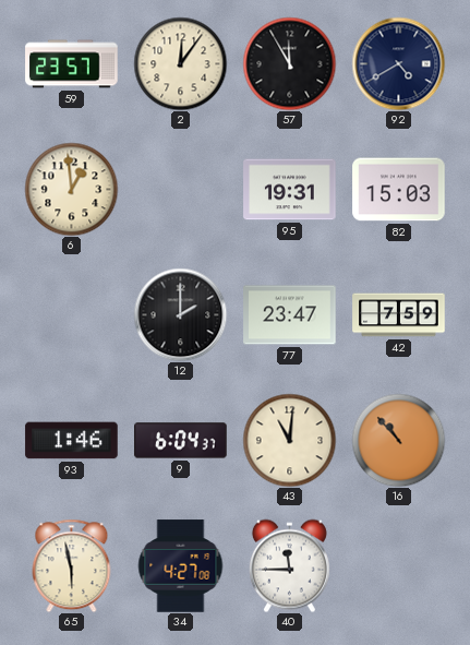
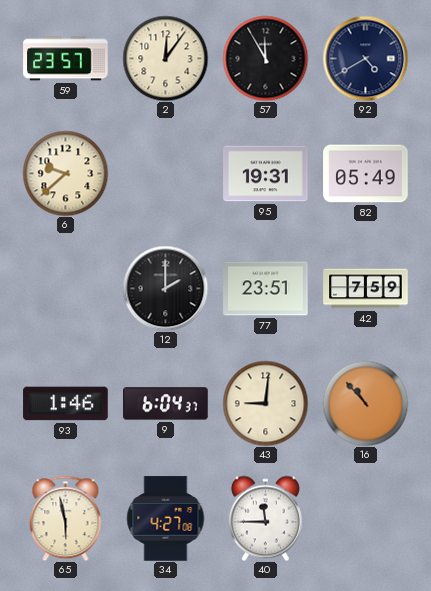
6: 12:59 -> 9:38
82: 15:03 -> 05:49
77: 23:47 -> 23:51
43: 11:01 -> 9:01
